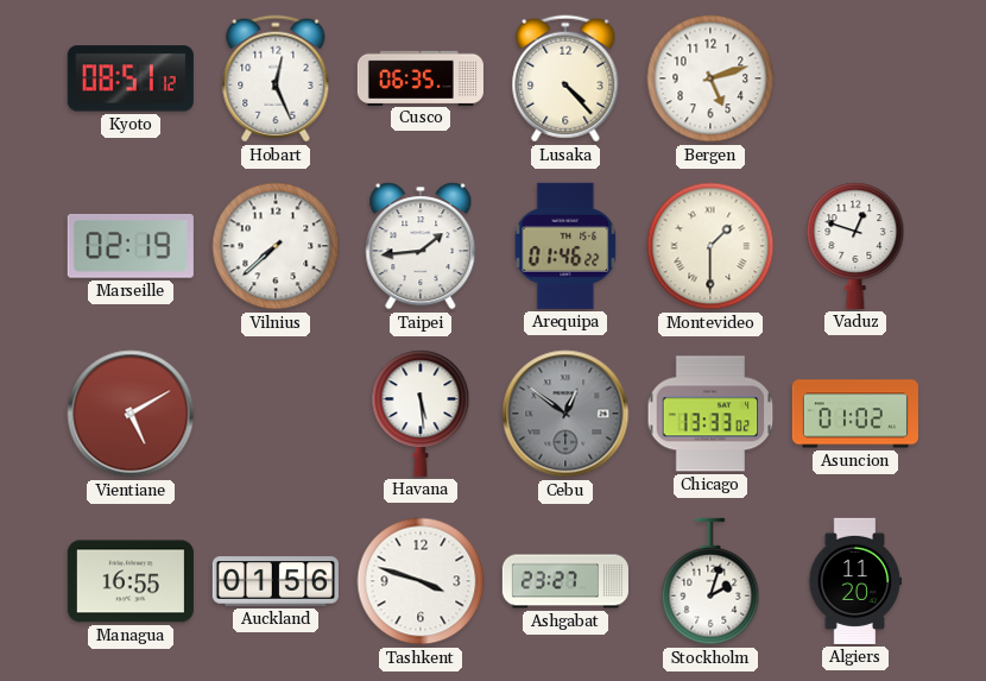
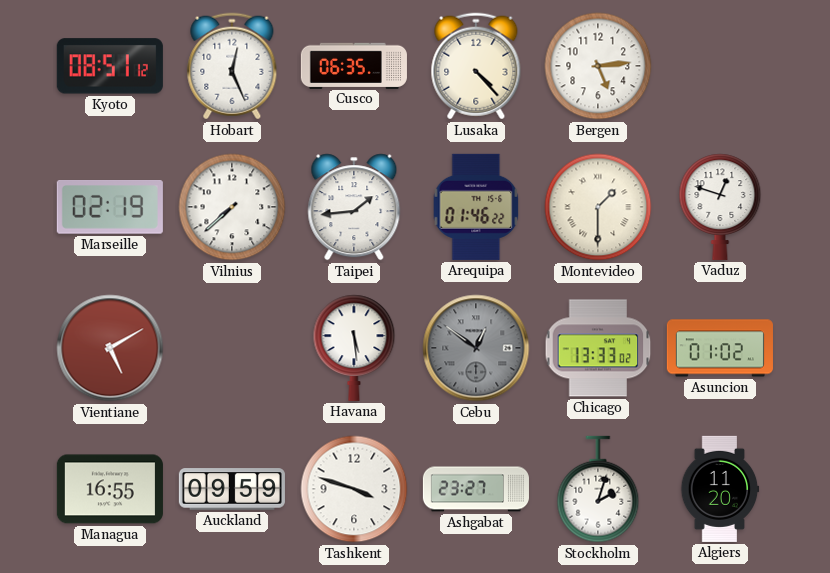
Bergen: 5:12 -> 5:14
Auckland: 01:56 -> 09:59
